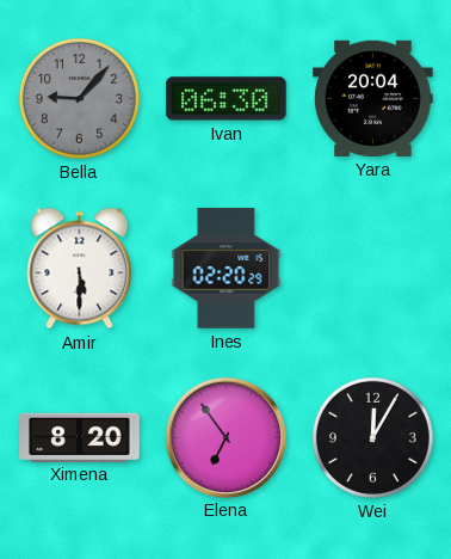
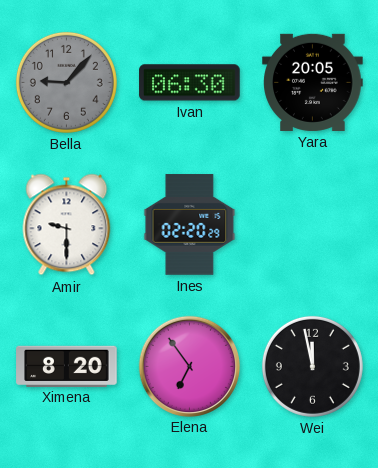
Yara: 20:04 -> 20:05
Amir: 5:30 -> 9:30
Wei: 12:05 -> 11:58
